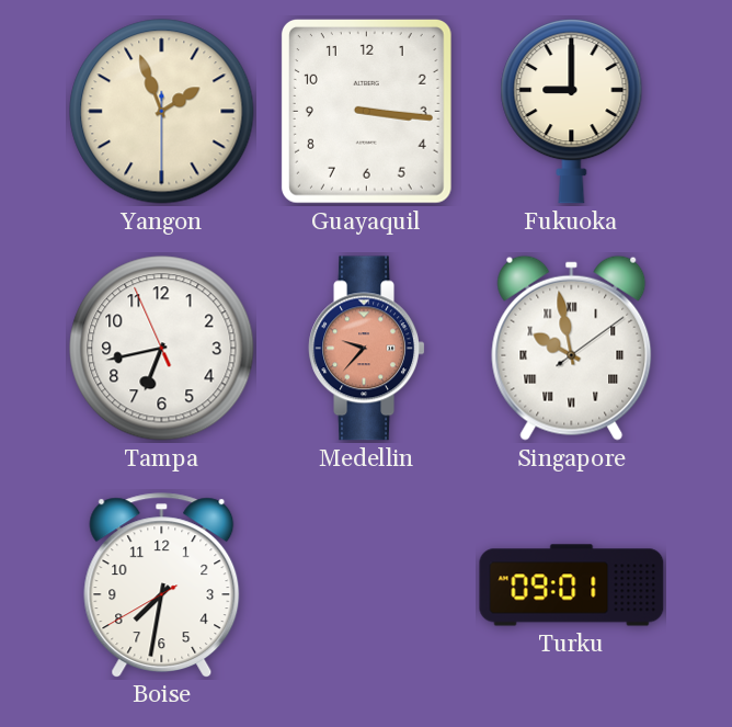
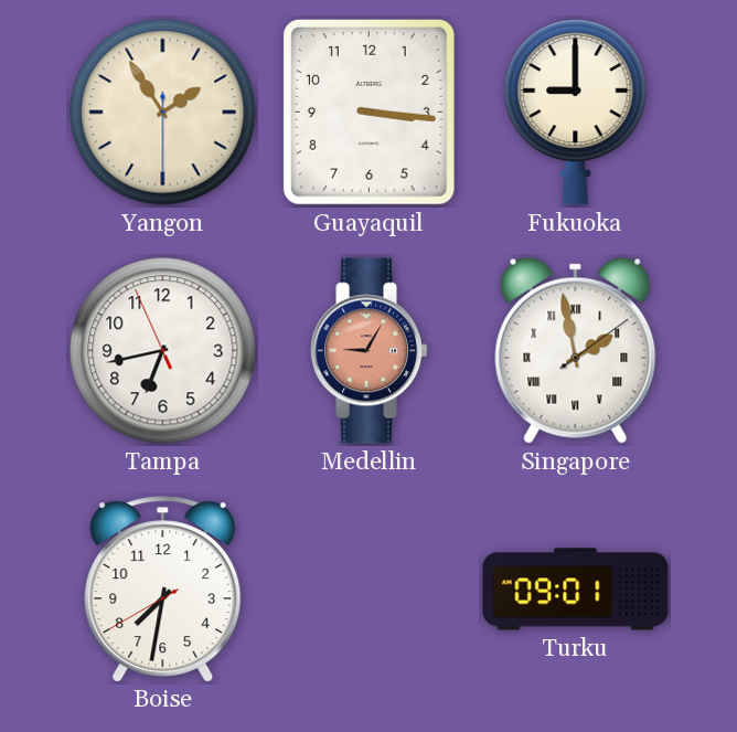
Yangon: 1:56 -> 1:54
Medellin: 9:37 -> 9:05
Singapore: 9:58 -> 1:58
